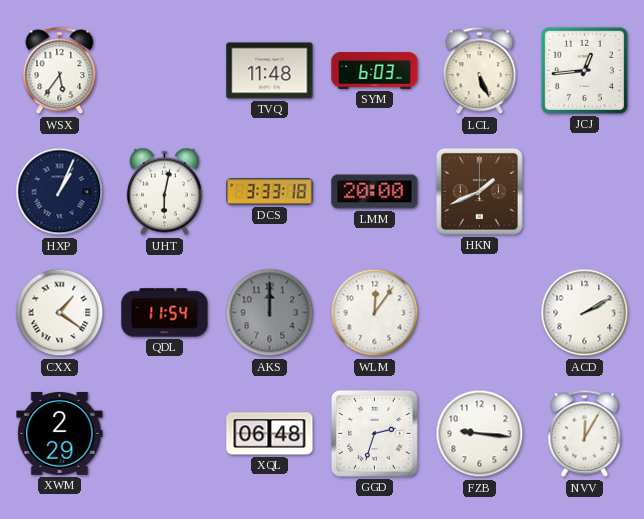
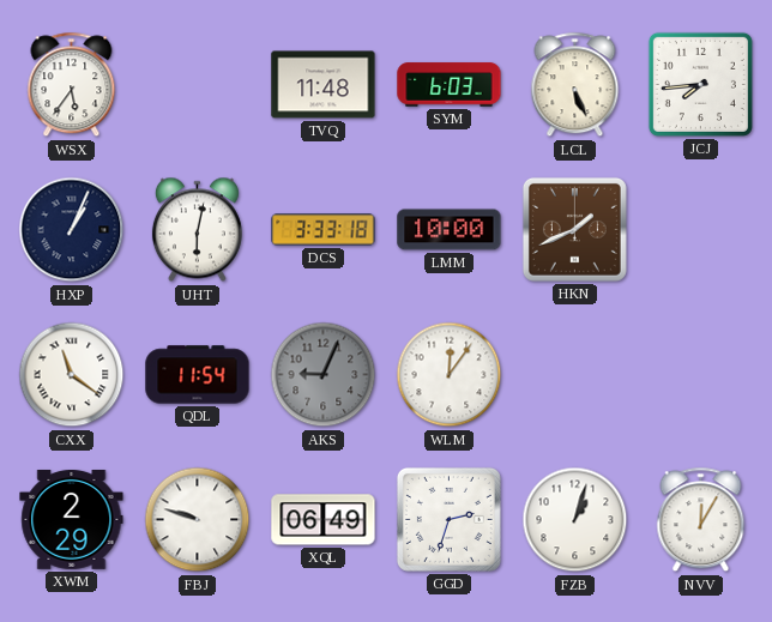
JCJ: 12:44 -> 7:44
LMM: 20:00 -> 10:00
CXX: 1:21 -> 11:21
AKS: 12:00 -> 9:04
ACD: 2:10 -> none
FBJ: none -> 9:48
XQL: 06:48 -> 06:49
FZB: 9:16 -> 1:03
